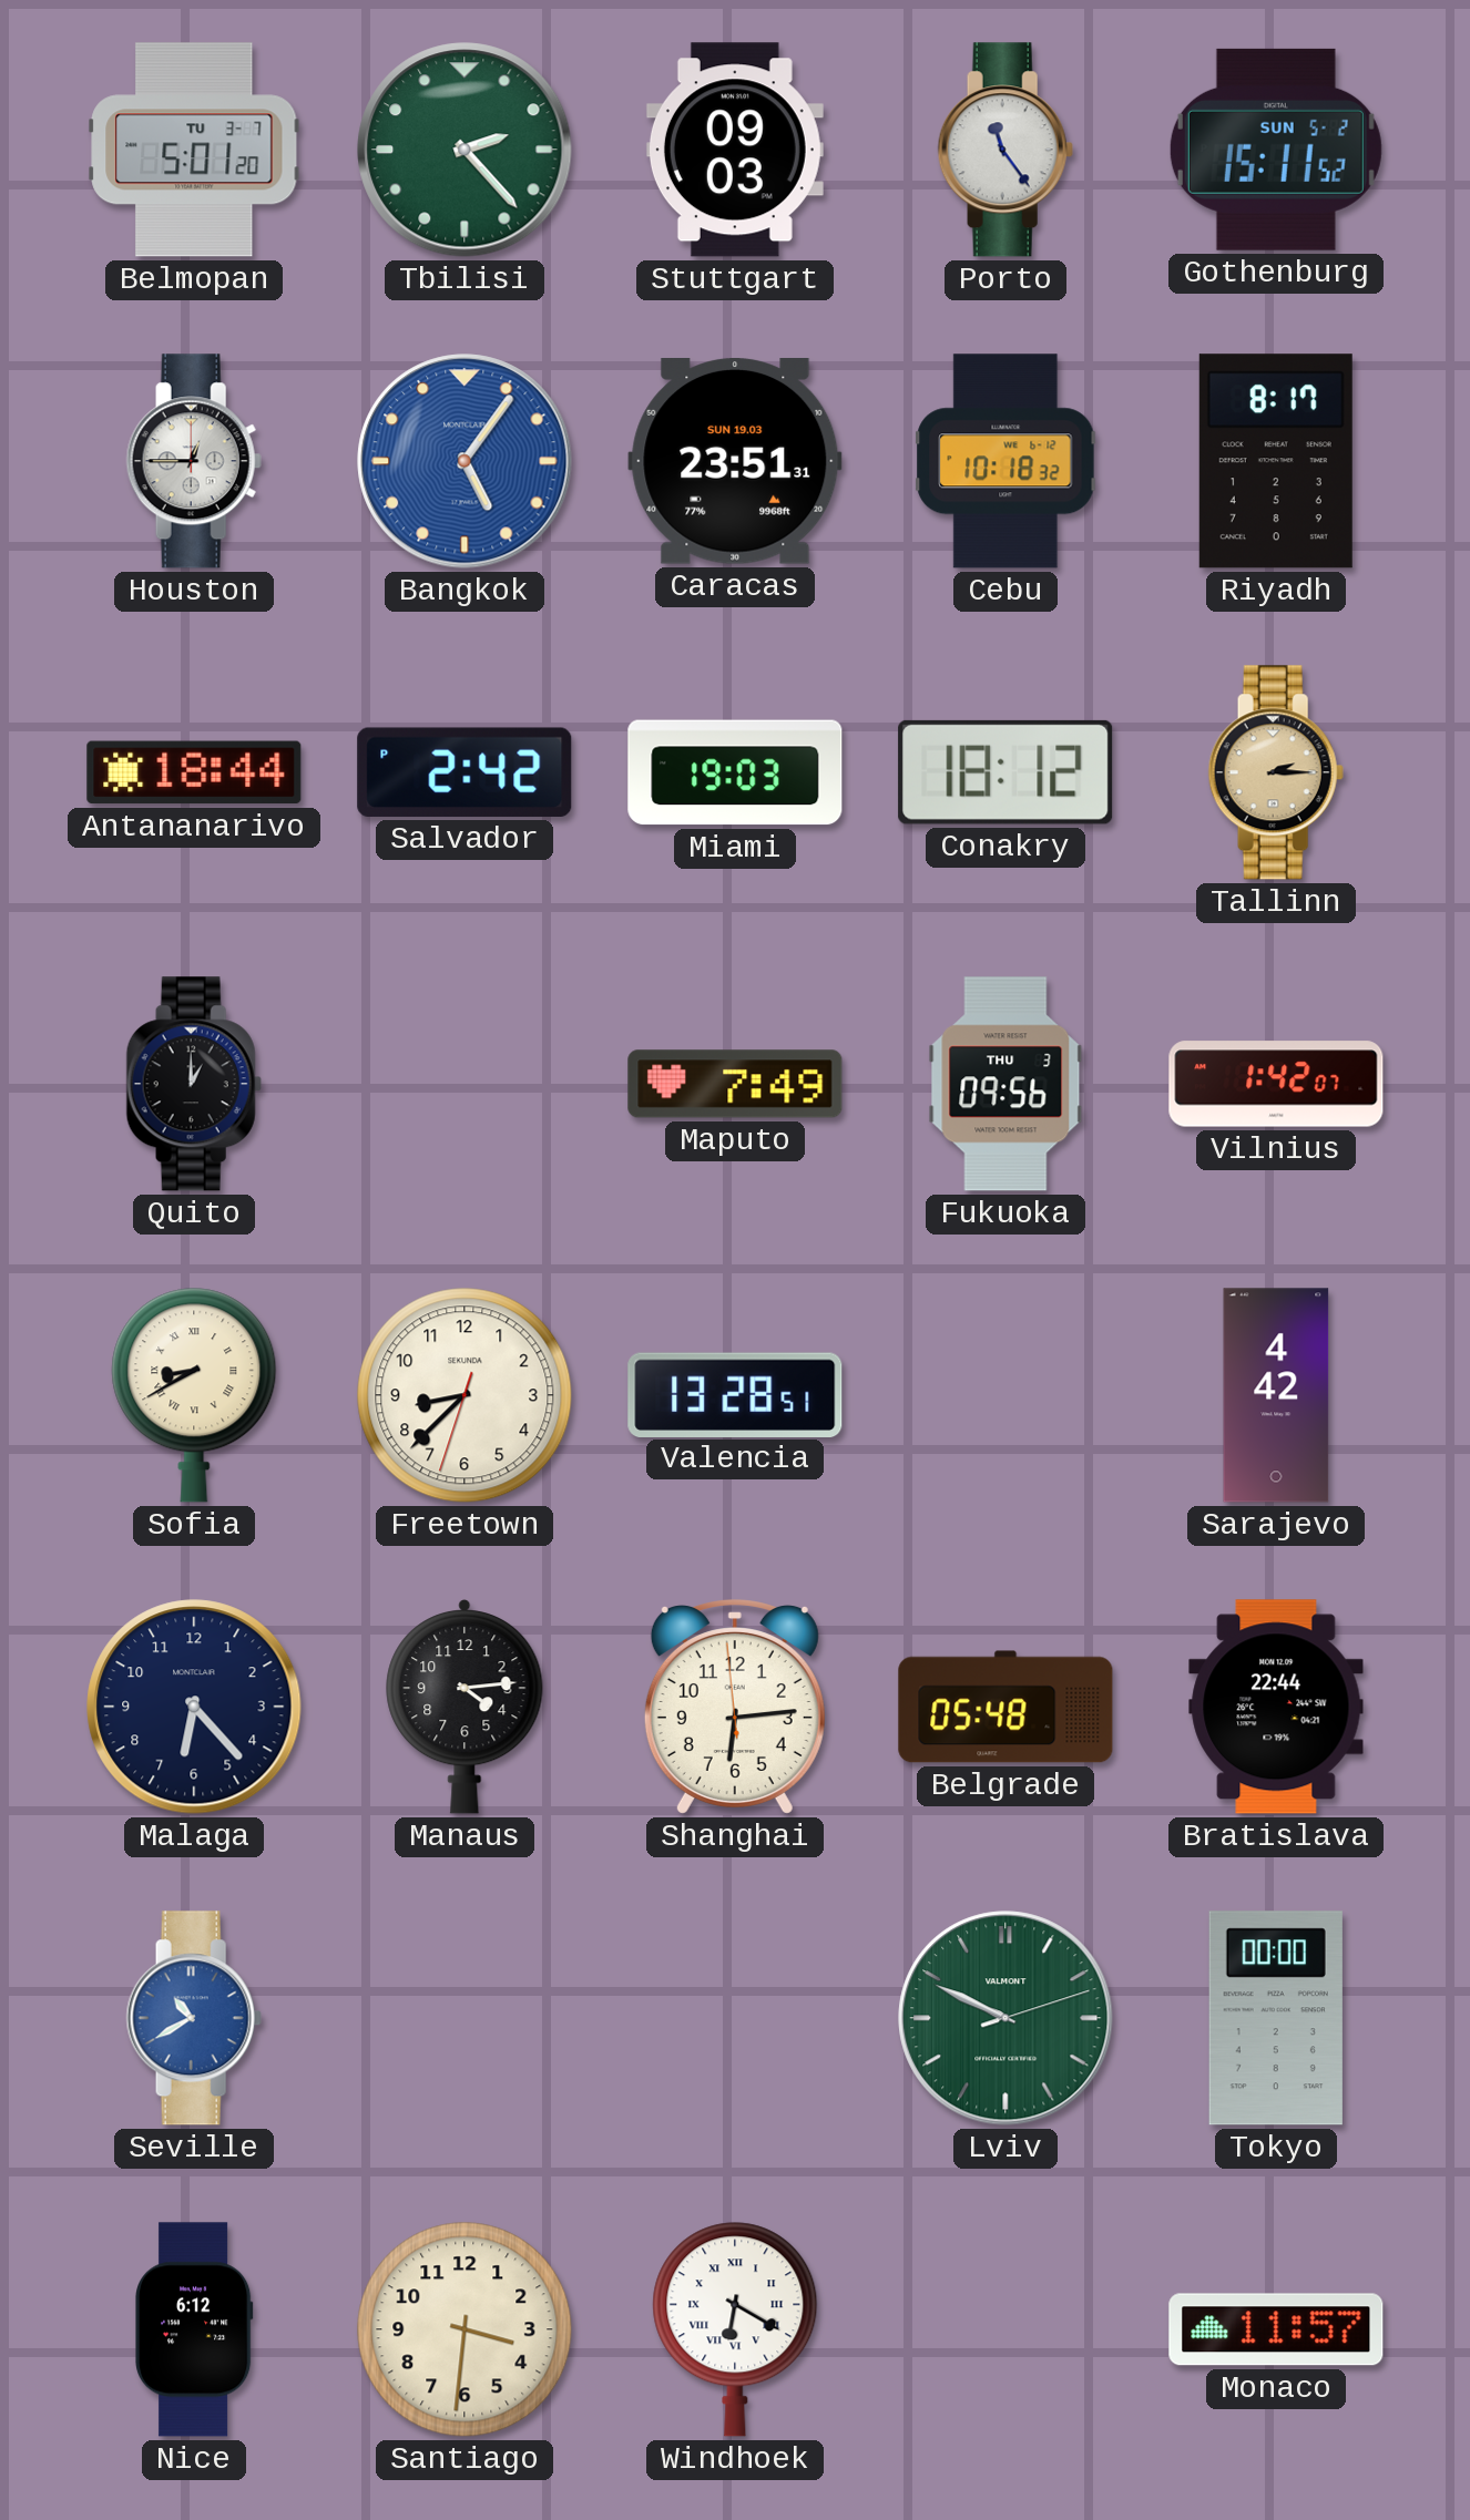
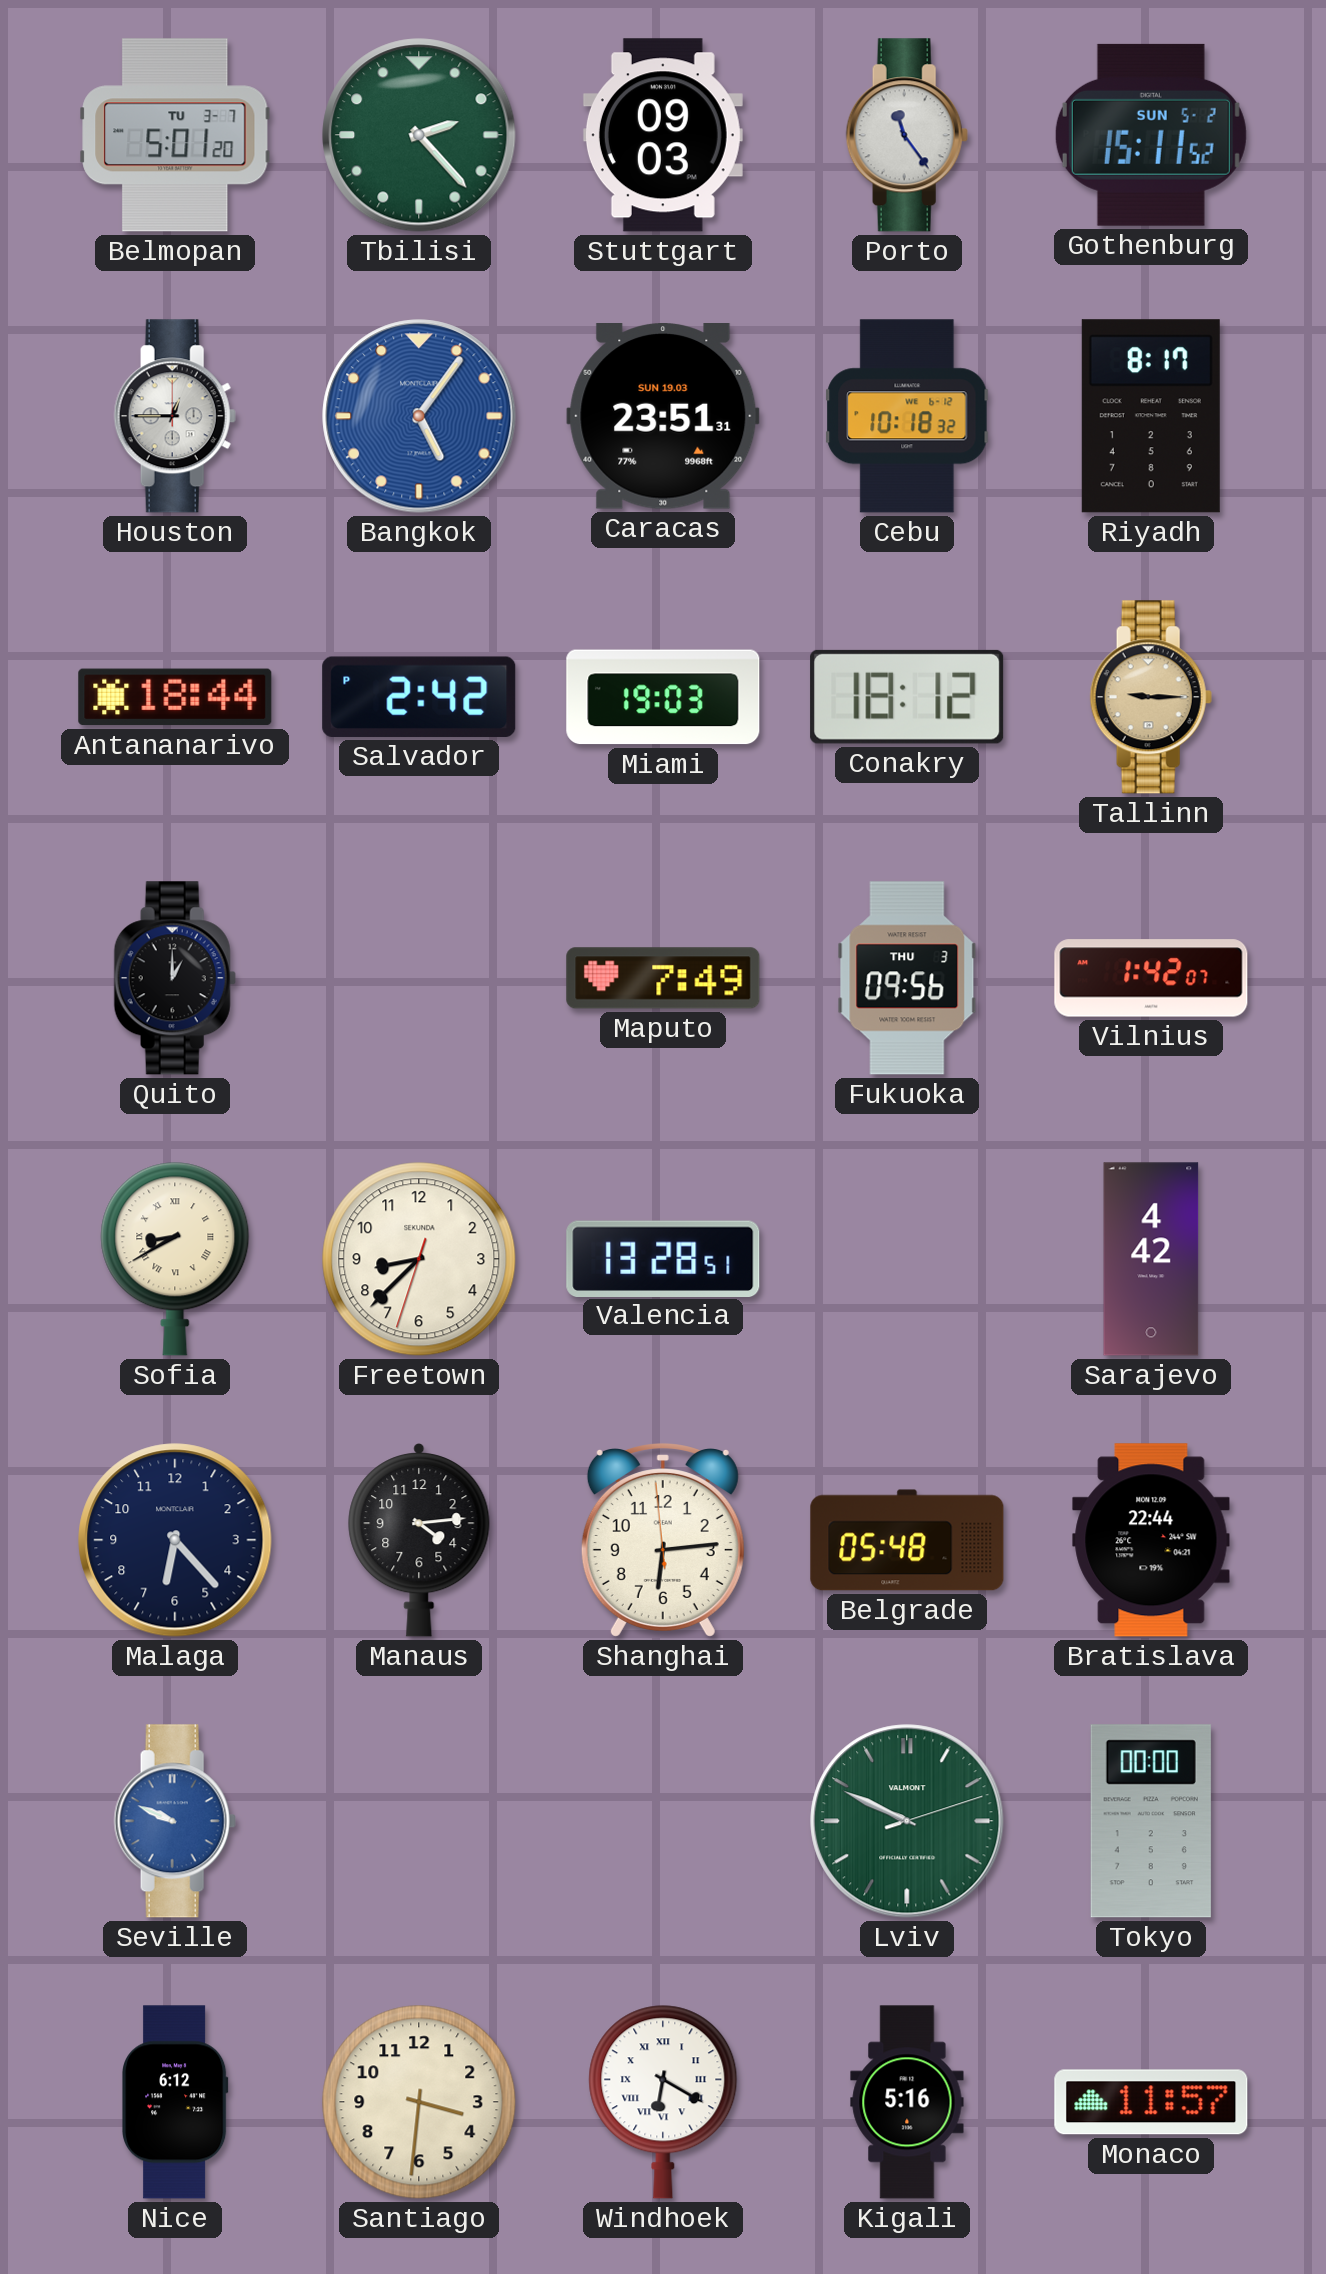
Tallinn: 2:15 -> 9:15
Seville: 10:40 -> 9:49
Kigali: none -> 5:16
